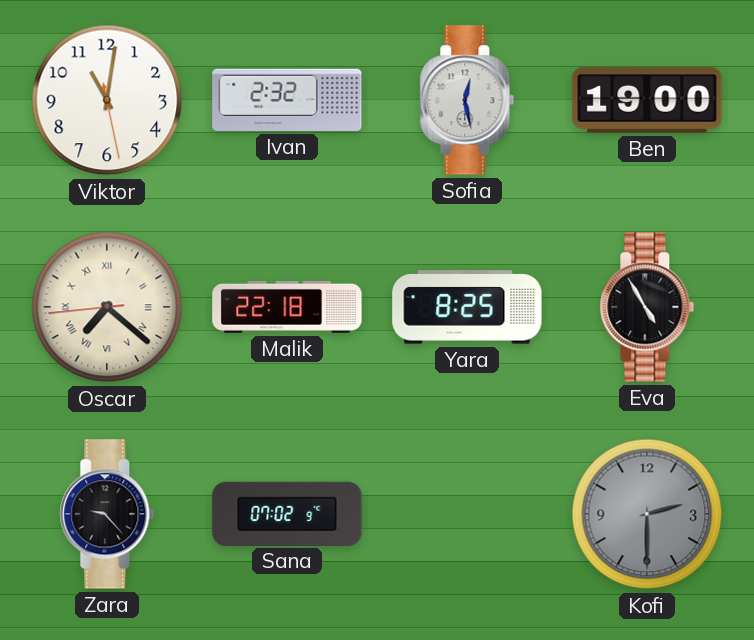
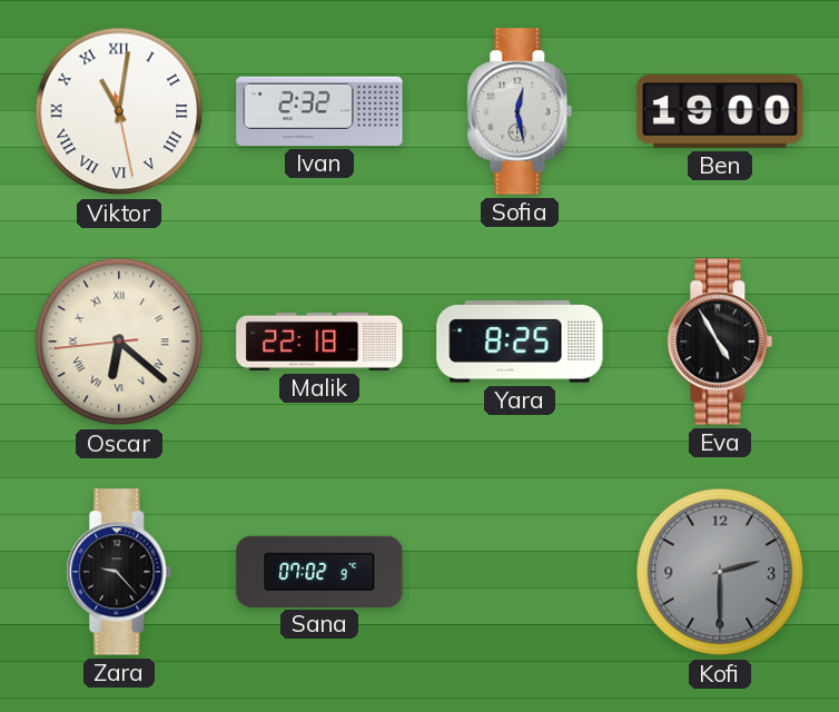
Viktor numerals: Arabic -> Roman
Oscar: 7:21 -> 6:21
